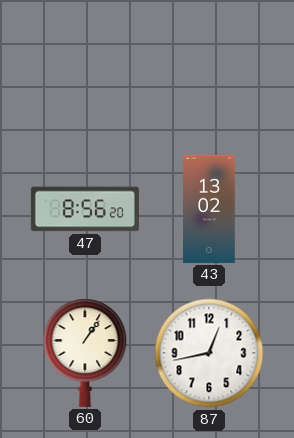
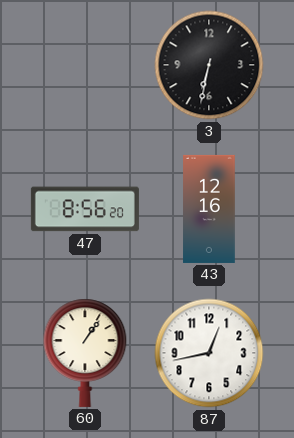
3: none -> 6:32
43: 13:02 -> 12:16
